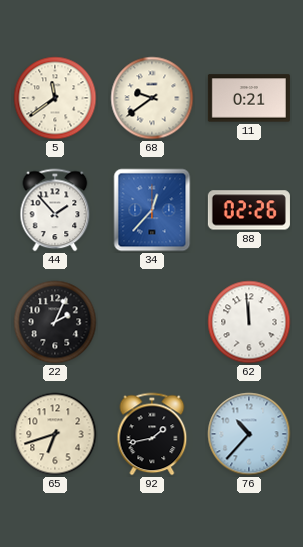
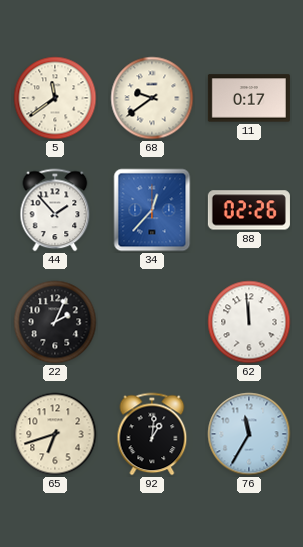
11: 0:21 -> 0:17
92: 1:43 -> 1:01
76: 10:37 -> 11:35
